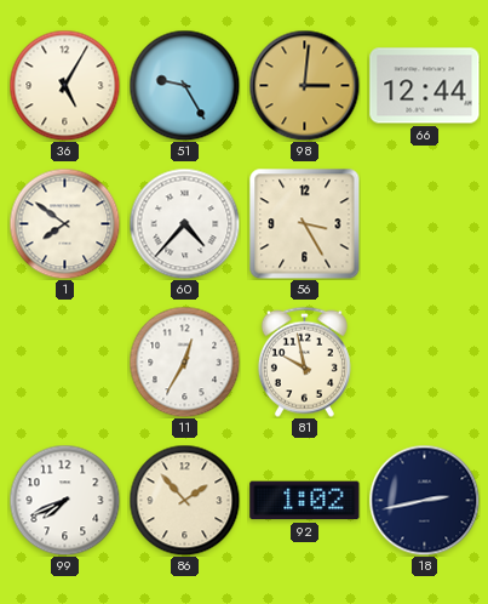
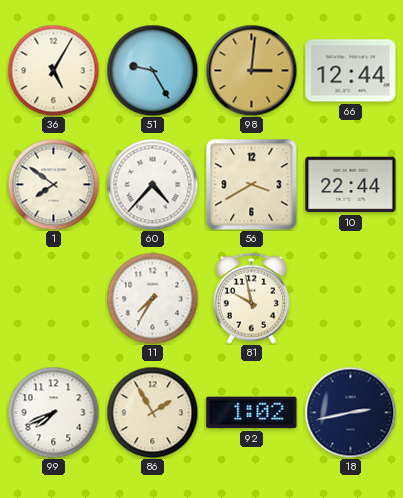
56: 3:25 -> 3:40
10: none -> 22:44
11: 12:35 -> 7:35
86: 1:53 -> 1:55
